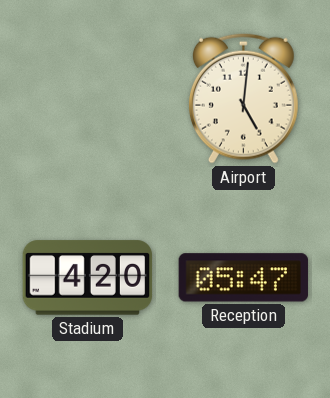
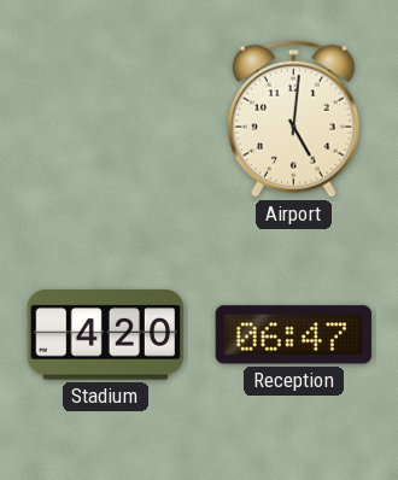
Reception: 05:47 -> 06:47
